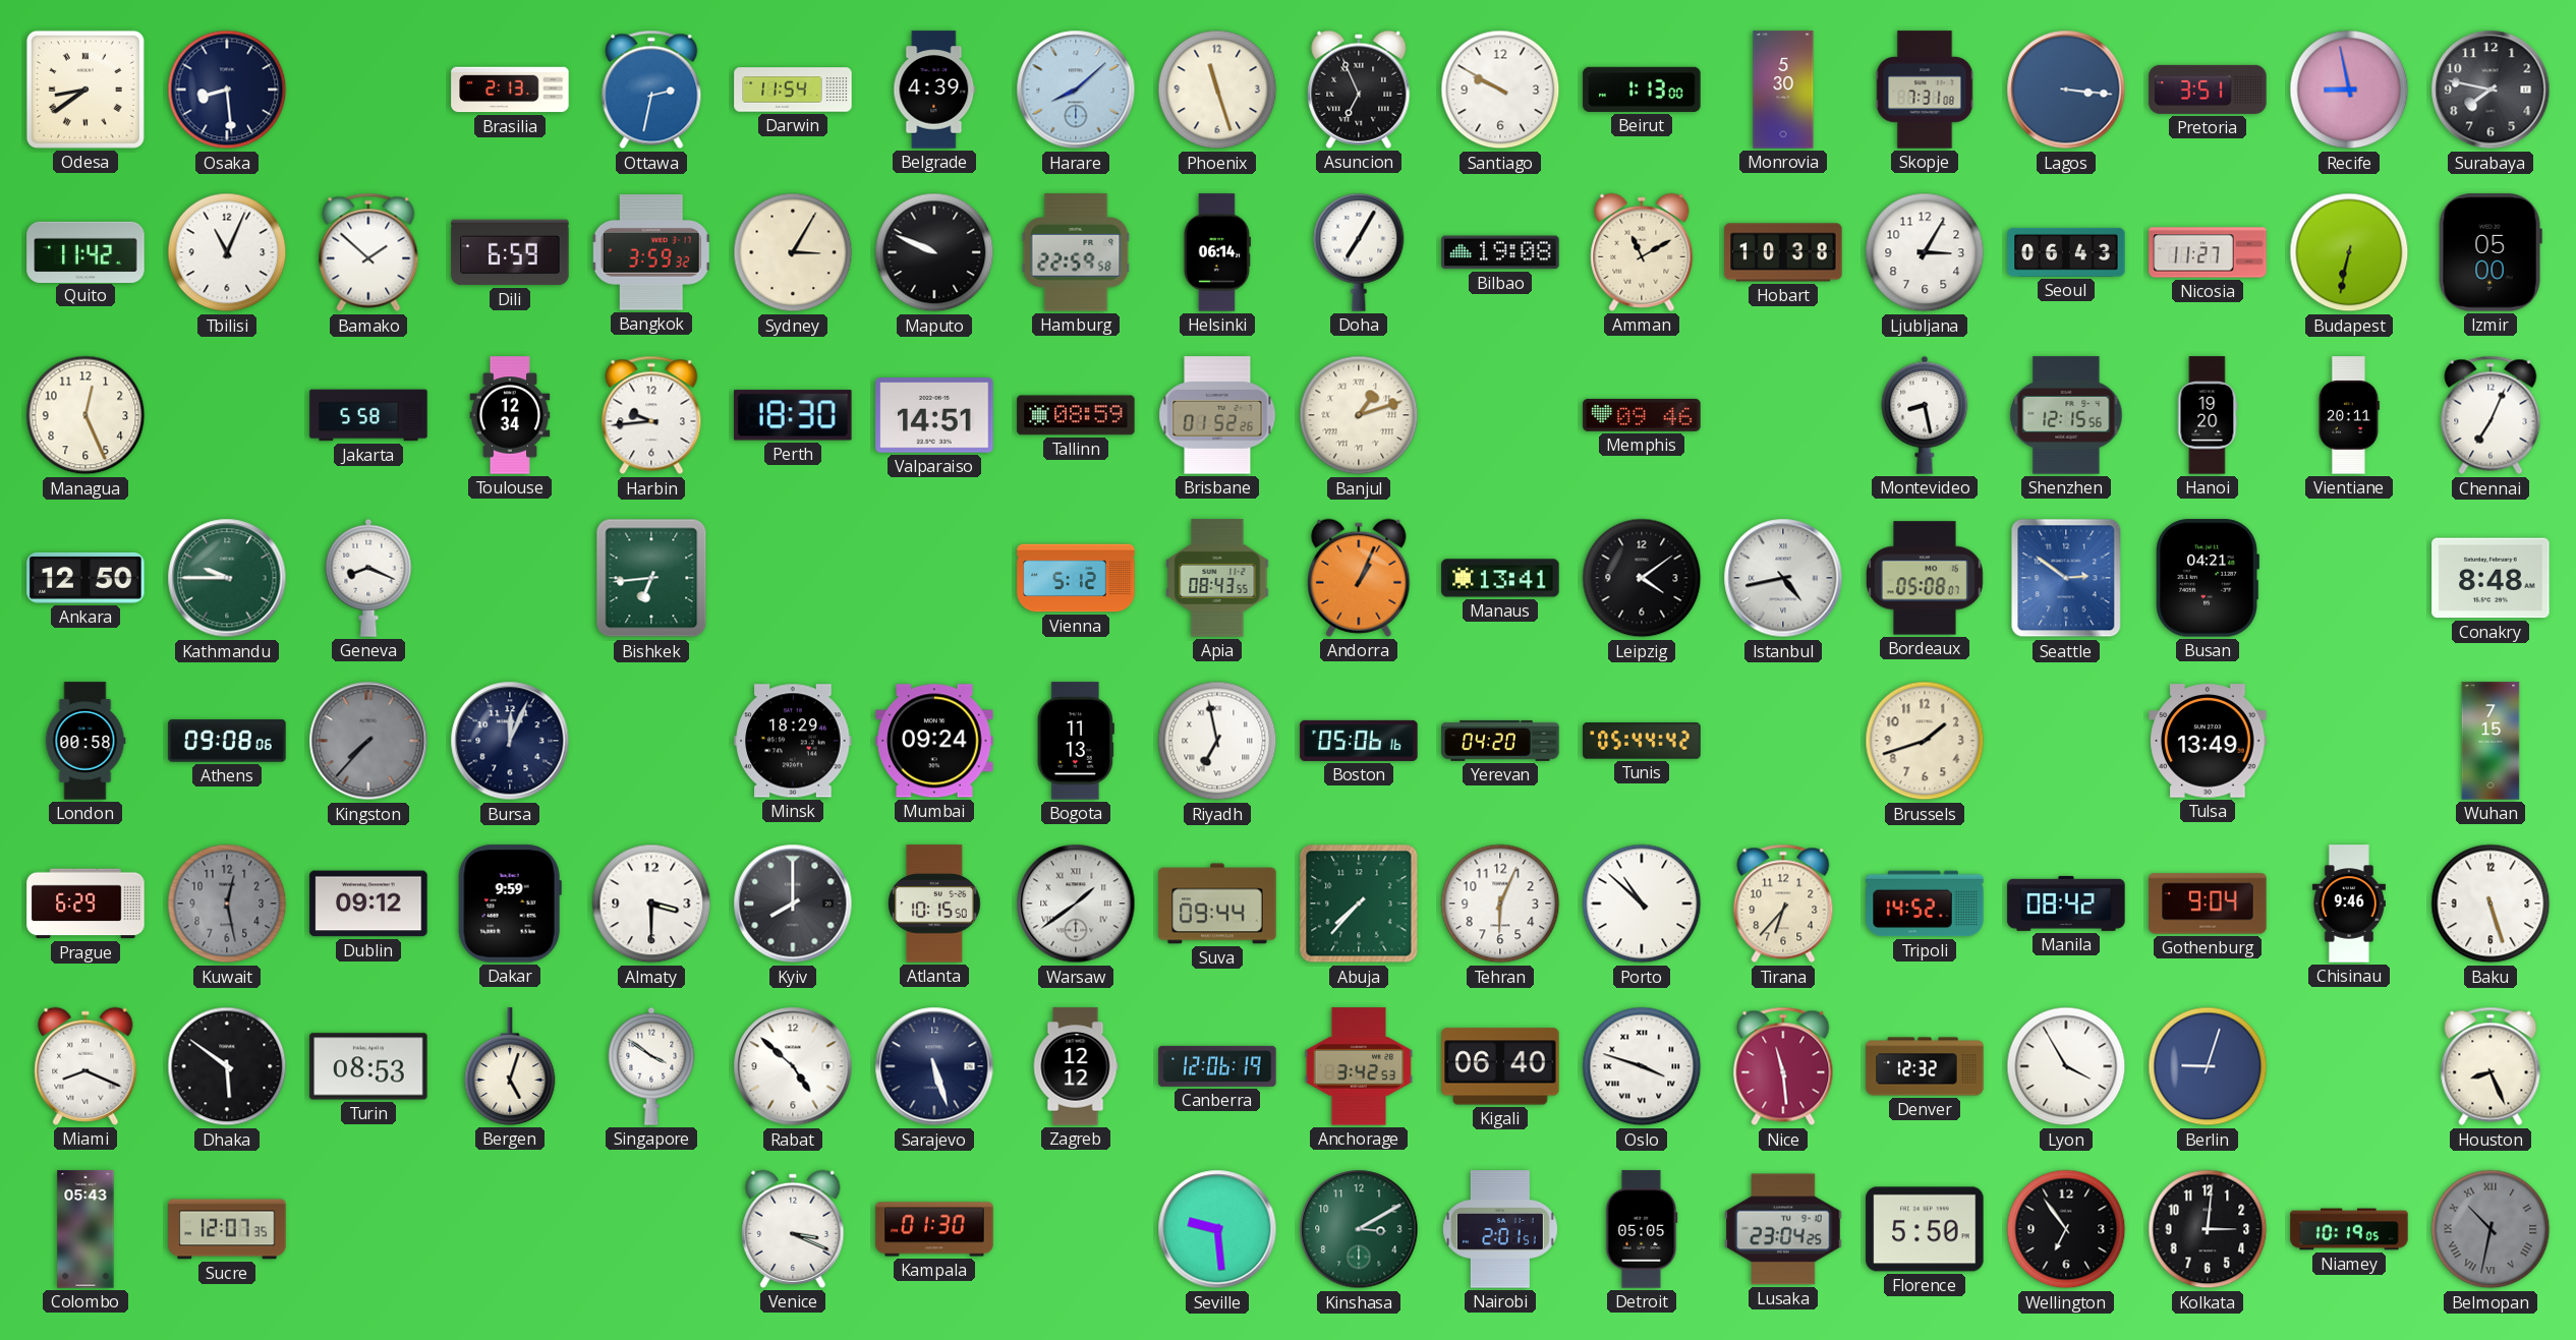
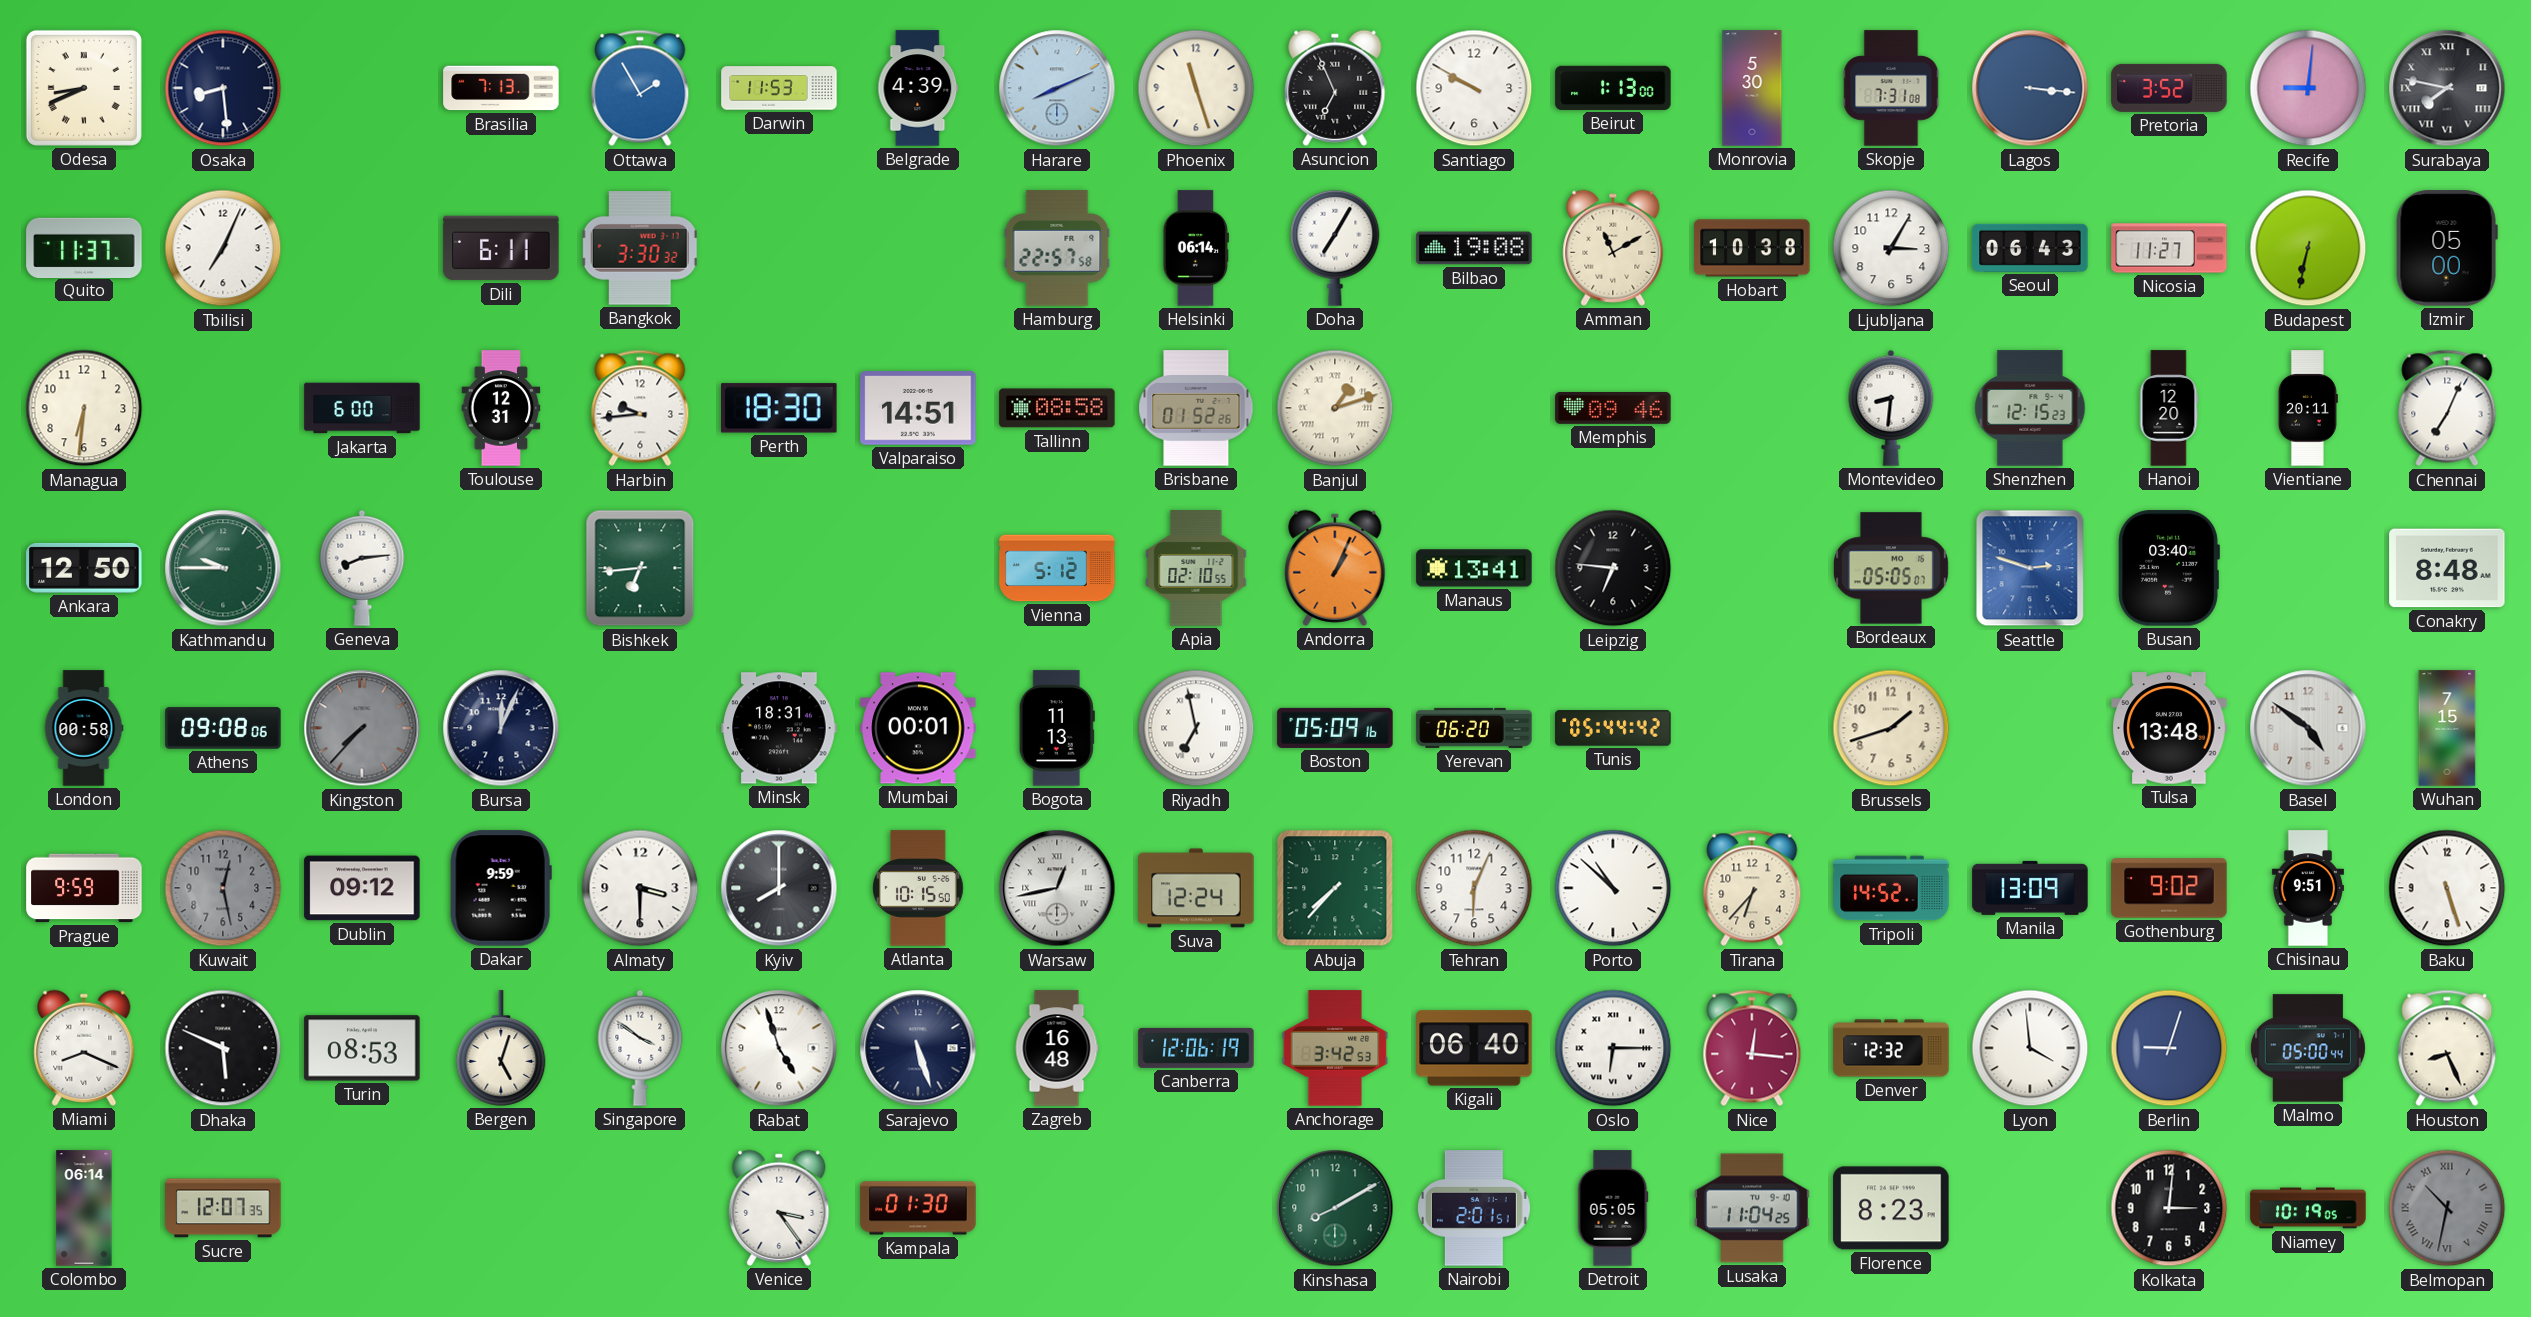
Odesa: 8:39 -> 8:41
Brasilia: 2:13 -> 7:13
Ottawa: 2:32 -> 1:55
Darwin: 11:54 -> 11:53
Harare: 8:08 -> 8:11
Pretoria: 3:51 -> 3:52
Recife: 8:58 -> 9:01
Surabaya numerals: Arabic -> Roman
Quito: 11:42 -> 11:37
Tbilisi: 11:04 -> 7:04
Bamako: 1:52 -> none
Dili: 6:59 -> 6:11
Bangkok: 3:59 -> 3:30
Sydney: 3:05 -> none
Maputo: 9:49 -> none
Hamburg: 22:59 -> 22:57
Managua: 12:26 -> 6:31
Jakarta: 5:58 -> 6:00
Toulouse: 12:34 -> 12:31
Tallinn: 08:59 -> 08:58
Montevideo: 8:28 -> 8:31
Shenzhen: 12:15:56 -> 12:15:23
Hanoi: 19:20 -> 12:20
Geneva: 8:19 -> 8:14
Apia: 08:43 -> 02:10
Leipzig: 4:09 -> 6:46
Istanbul: 4:43 -> none
Bordeaux: 05:08 -> 05:05
Seattle: 2:51 -> 2:48
Busan: 04:21 -> 03:40
Minsk: 18:29 -> 18:31
Mumbai: 09:24 -> 00:01
Boston: 05:06 -> 05:09
Yerevan: 04:20 -> 06:20
Tulsa: 13:49 -> 13:48
Basel: none -> 4:51
Prague: 6:29 -> 9:59
Warsaw: 1:39 -> 12:43
Suva: 09:44 -> 12:24
Manila: 08:42 -> 13:09
Gothenburg: 9:04 -> 9:02
Chisinau: 9:46 -> 9:51
Dhaka: 5:51 -> 5:49
Rabat: 4:52 -> 4:57
Zagreb: 12:12 -> 16:48
Oslo: 3:48 -> 6:15
Nice: 11:29 -> 12:16
Lyon: 3:55 -> 3:59
Malmo: none -> 05:00
Colombo: 05:43 -> 06:14
Venice: 3:19 -> 3:24
Seville: 9:29 -> none
Kinshasa: 3:10 -> 8:10
Lusaka: 23:04 -> 11:04
Florence: 5:50 -> 8:23
Wellington: 6:54 -> none
